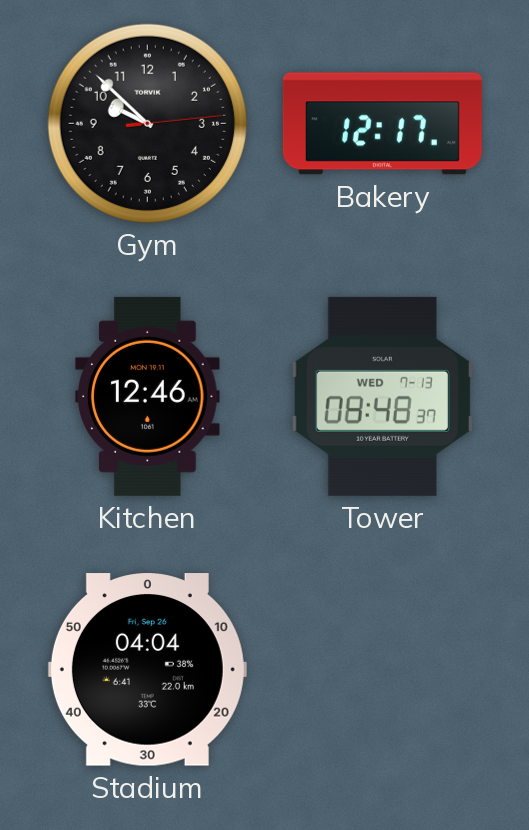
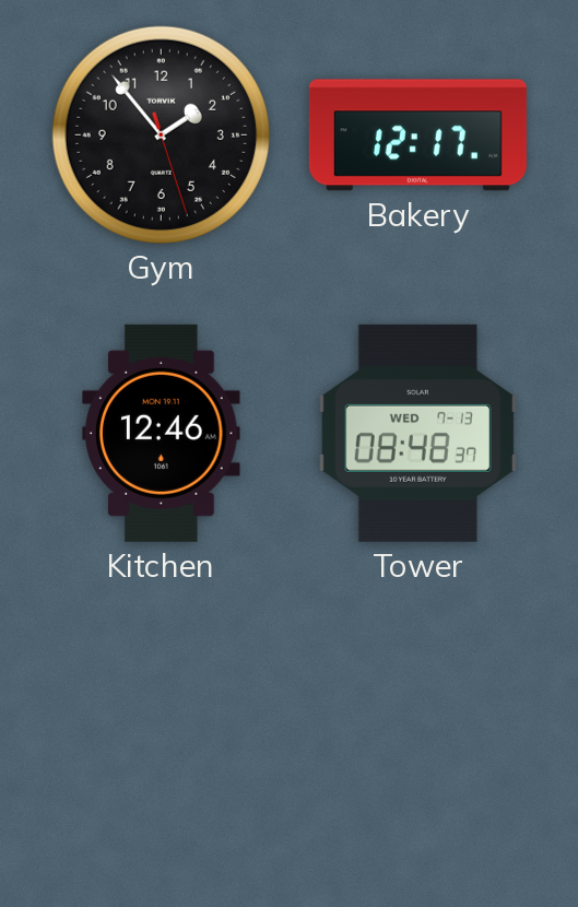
Gym: 9:52 -> 1:53
Stadium: 04:04 -> none
